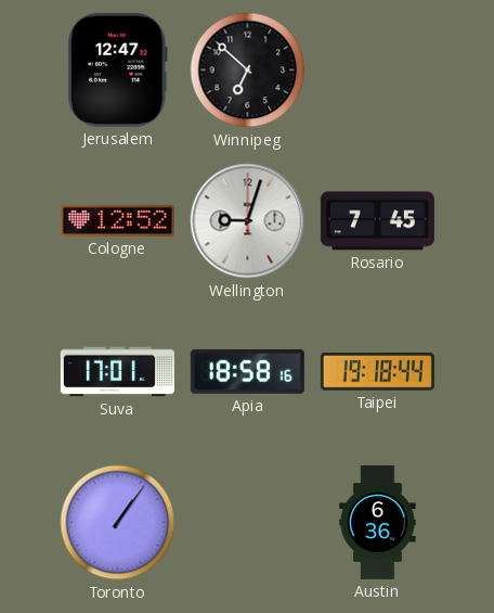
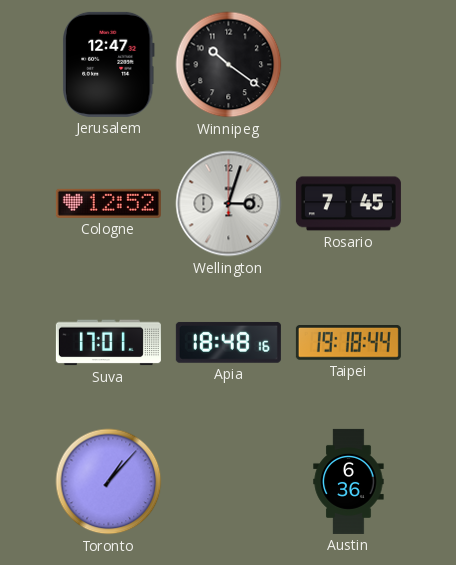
Winnipeg: 6:52 -> 10:21
Wellington: 9:03 -> 3:03
Apia: 18:58 -> 18:48
Toronto: 1:06 -> 1:07
